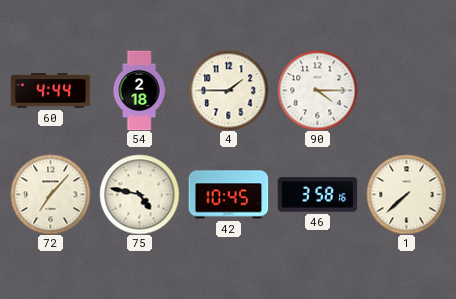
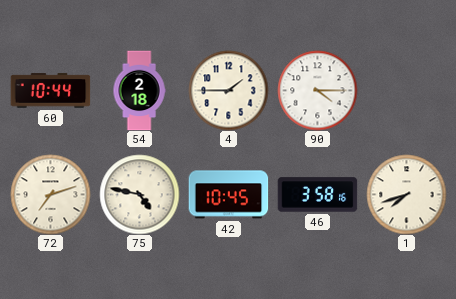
60: 4:44 -> 10:44
72: 7:07 -> 7:12
1: 7:38 -> 7:42
